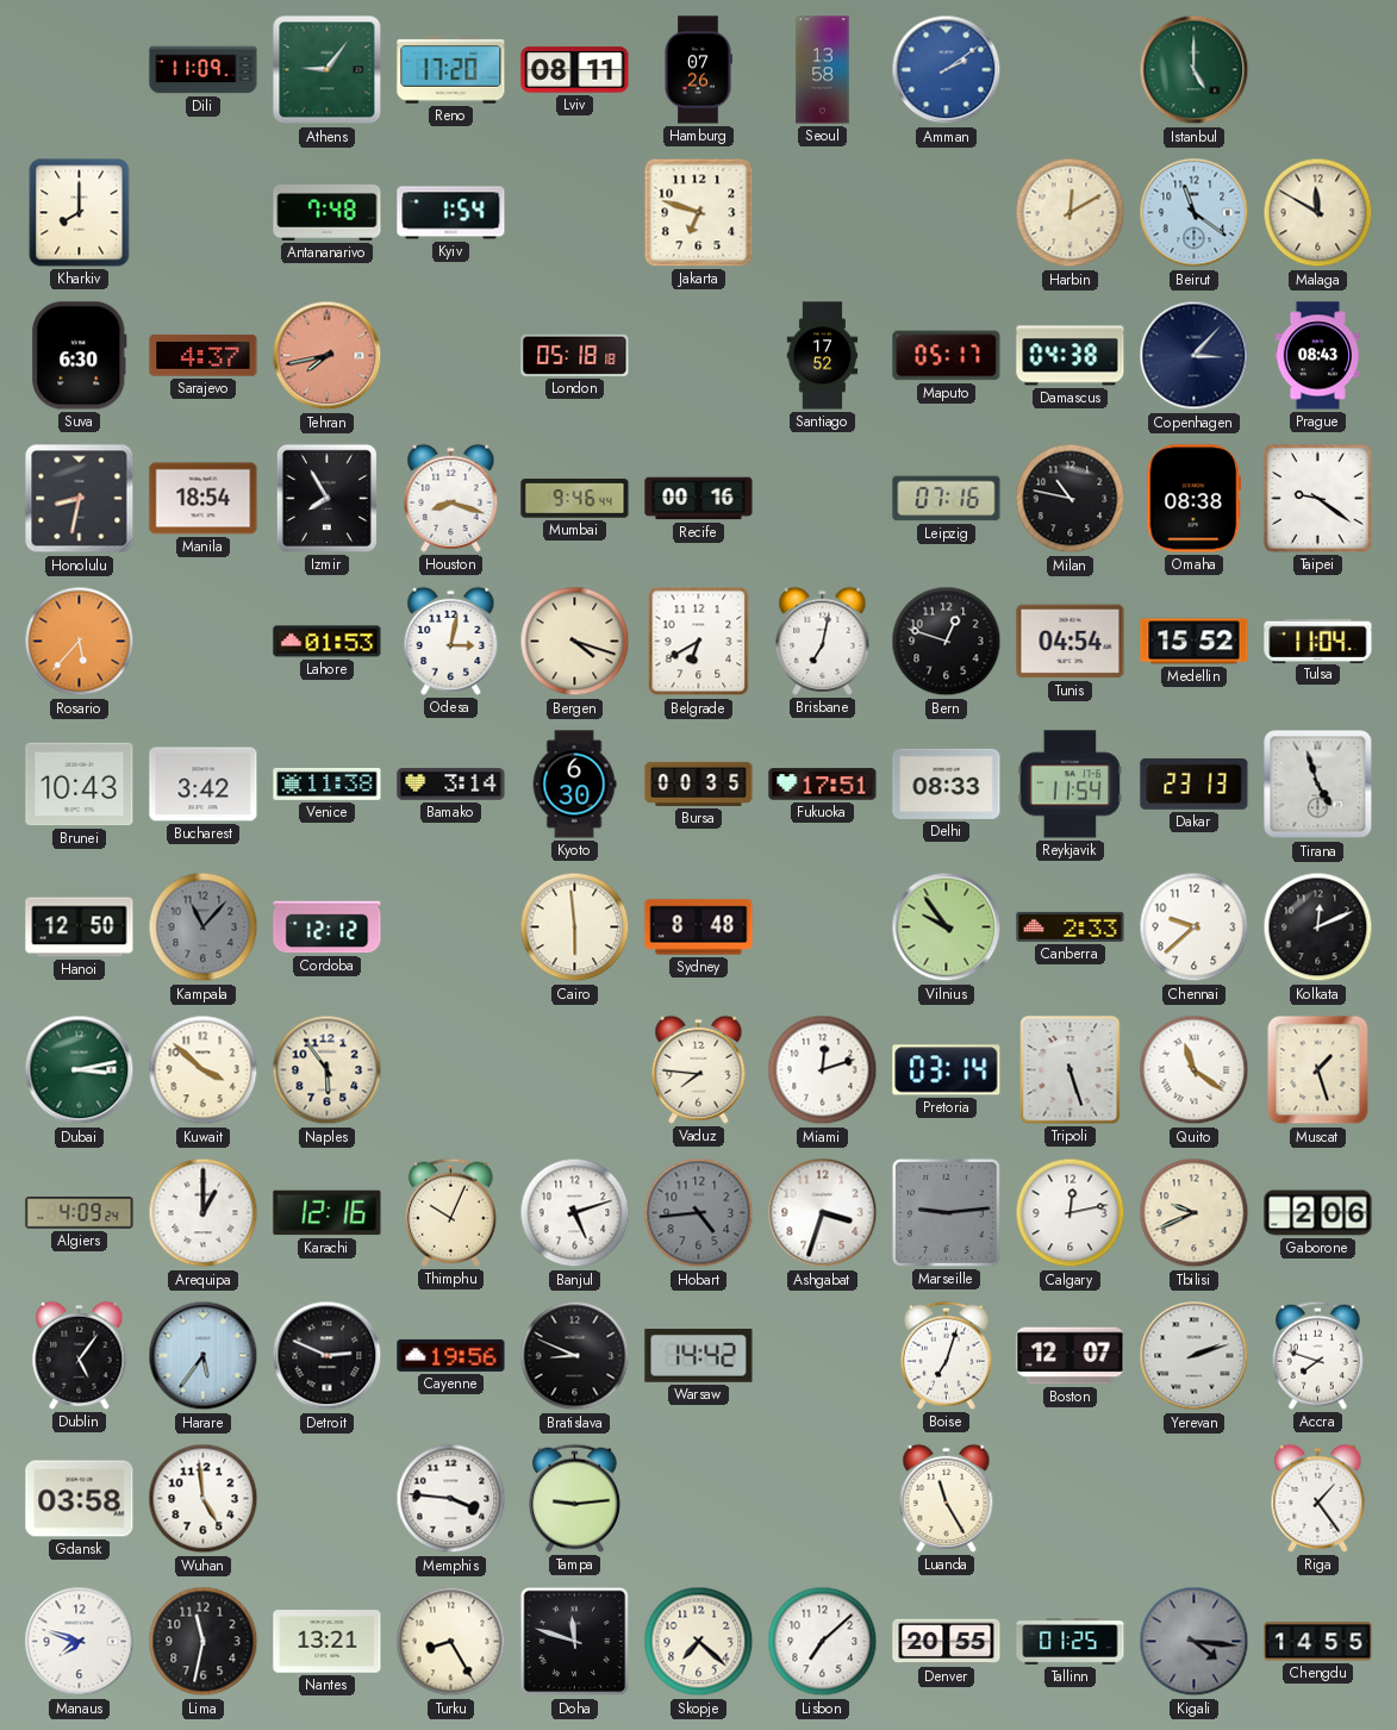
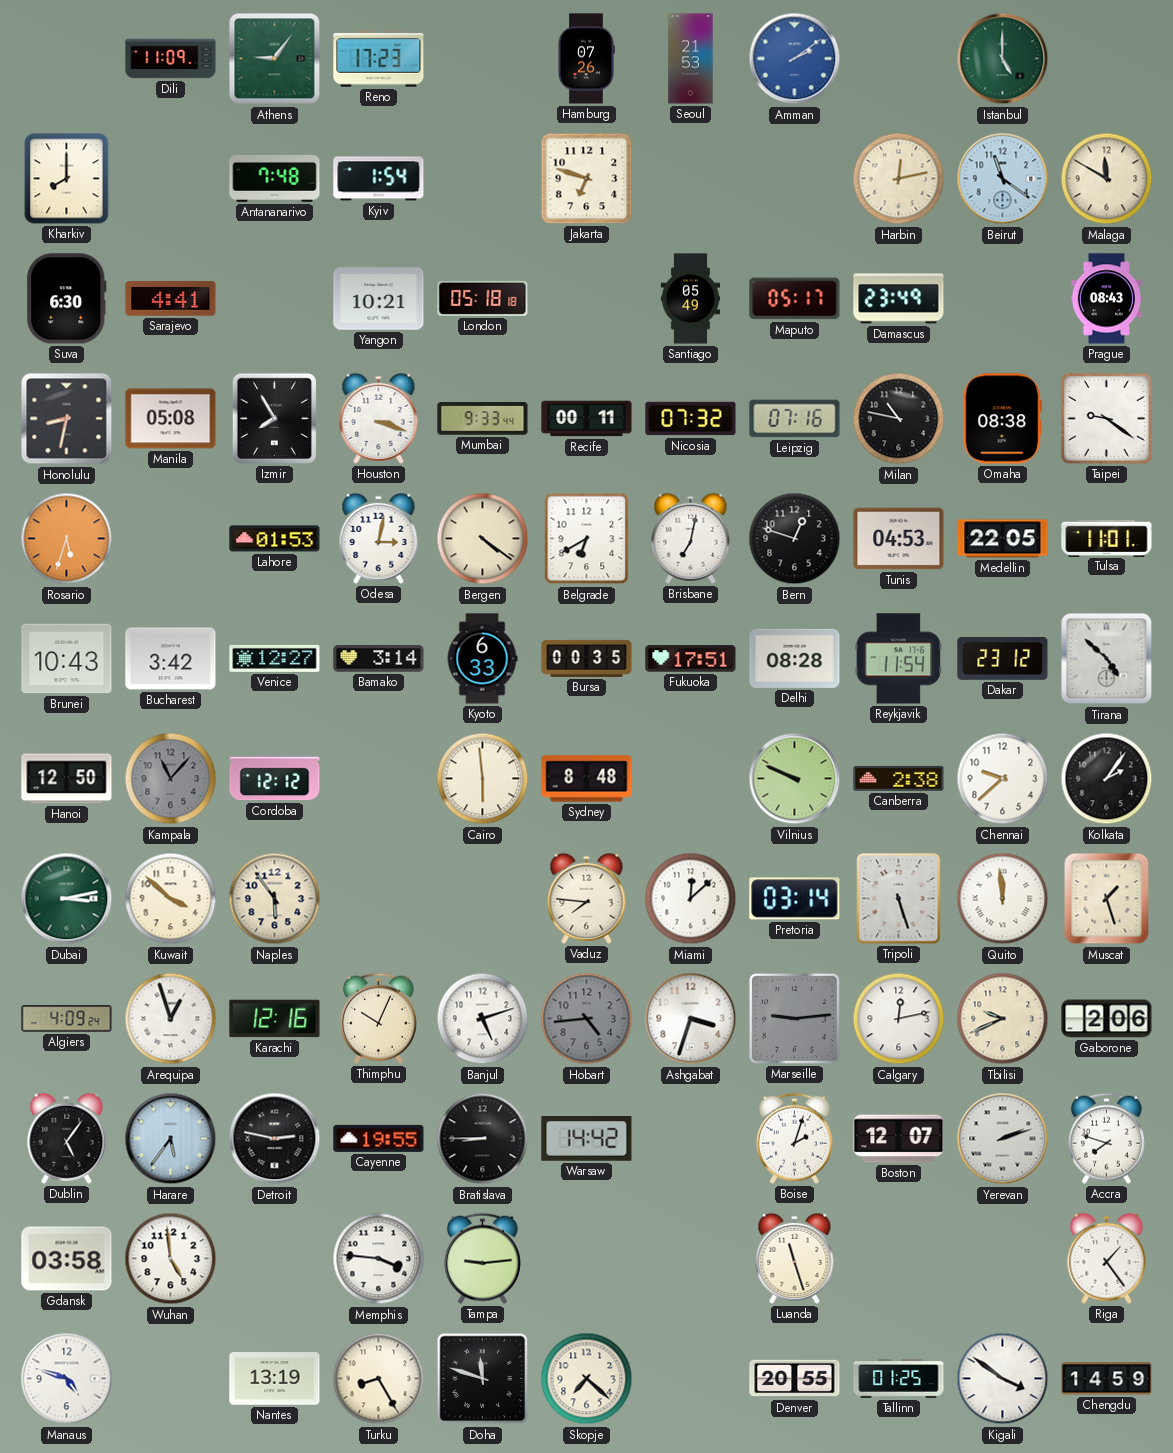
Reno: 17:20 -> 17:23
Lviv: 08:11 -> none
Seoul: 13:58 -> 21:53
Harbin: 12:10 -> 12:13
Sarajevo: 4:37 -> 4:41
Tehran: 7:43 -> none
Yangon: none -> 10:21
Santiago: 17:52 -> 05:49
Damascus: 04:38 -> 23:49
Copenhagen: 3:07 -> none
Manila: 18:54 -> 05:08
Houston: 8:18 -> 3:18
Mumbai: 9:46 -> 9:33
Recife: 00:16 -> 00:11
Nicosia: none -> 07:32
Rosario: 5:37 -> 5:33
Bergen: 4:18 -> 4:21
Tunis: 04:54 -> 04:53
Medellin: 15:52 -> 22:05
Tulsa: 11:04 -> 11:01
Venice: 11:38 -> 12:27
Kyoto: 6:30 -> 6:33
Delhi: 08:33 -> 08:28
Dakar: 23:13 -> 23:12
Tirana: 4:57 -> 4:52
Vilnius: 9:54 -> 9:49
Canberra: 2:33 -> 2:38
Kolkata: 12:11 -> 2:06
Miami: 12:12 -> 12:08
Quito: 11:21 -> 11:59
Arequipa: 1:00 -> 12:57
Detroit: 2:49 -> 2:47
Cayenne: 19:56 -> 19:55
Bratislava: 8:49 -> 8:45
Boise: 7:03 -> 2:03
Luanda: 11:25 -> 11:27
Manaus: 7:48 -> 4:48
Lima: 11:32 -> none
Nantes: 13:21 -> 13:19
Lisbon: 7:08 -> none
Kigali: 4:16 -> 3:51
Kigali dial: grey -> white
Chengdu: 14:55 -> 14:59
